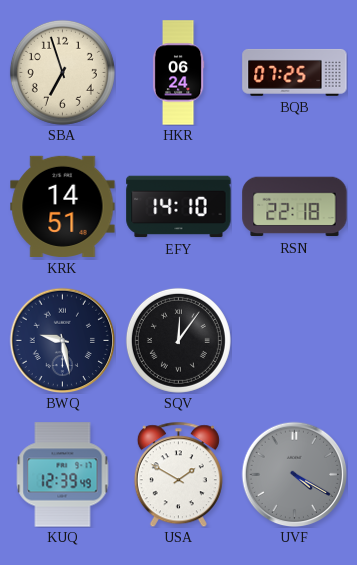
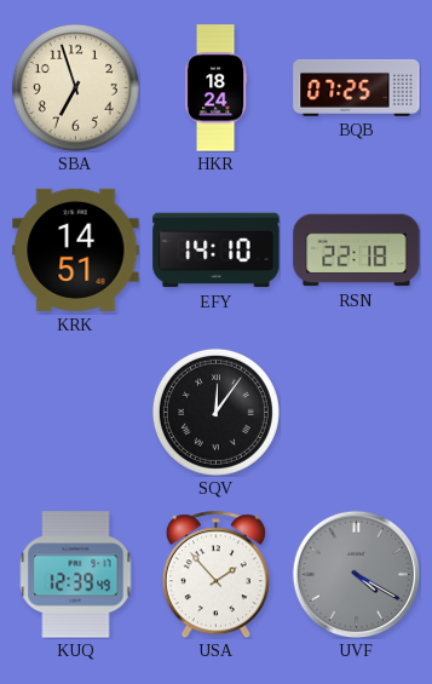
HKR: 06:24 -> 18:24
BWQ: 9:28 -> none
USA: 1:50 -> 1:53
